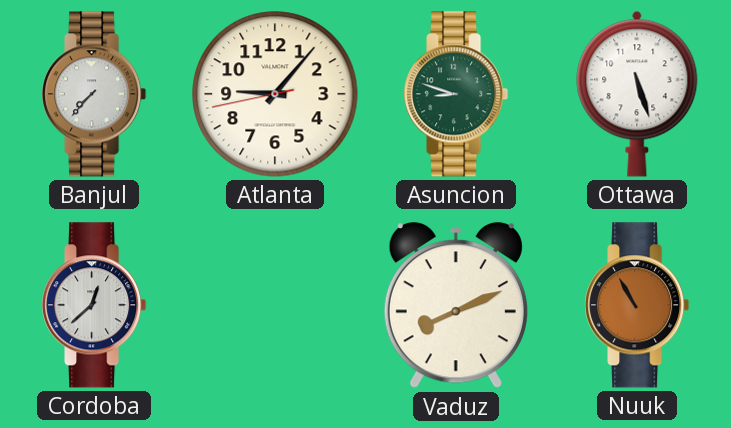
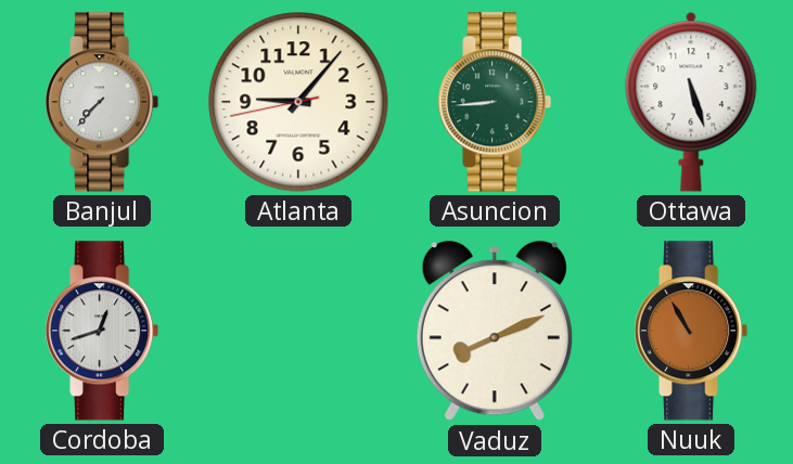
Asuncion: 8:48 -> 8:44
Cordoba: 12:38 -> 12:42
